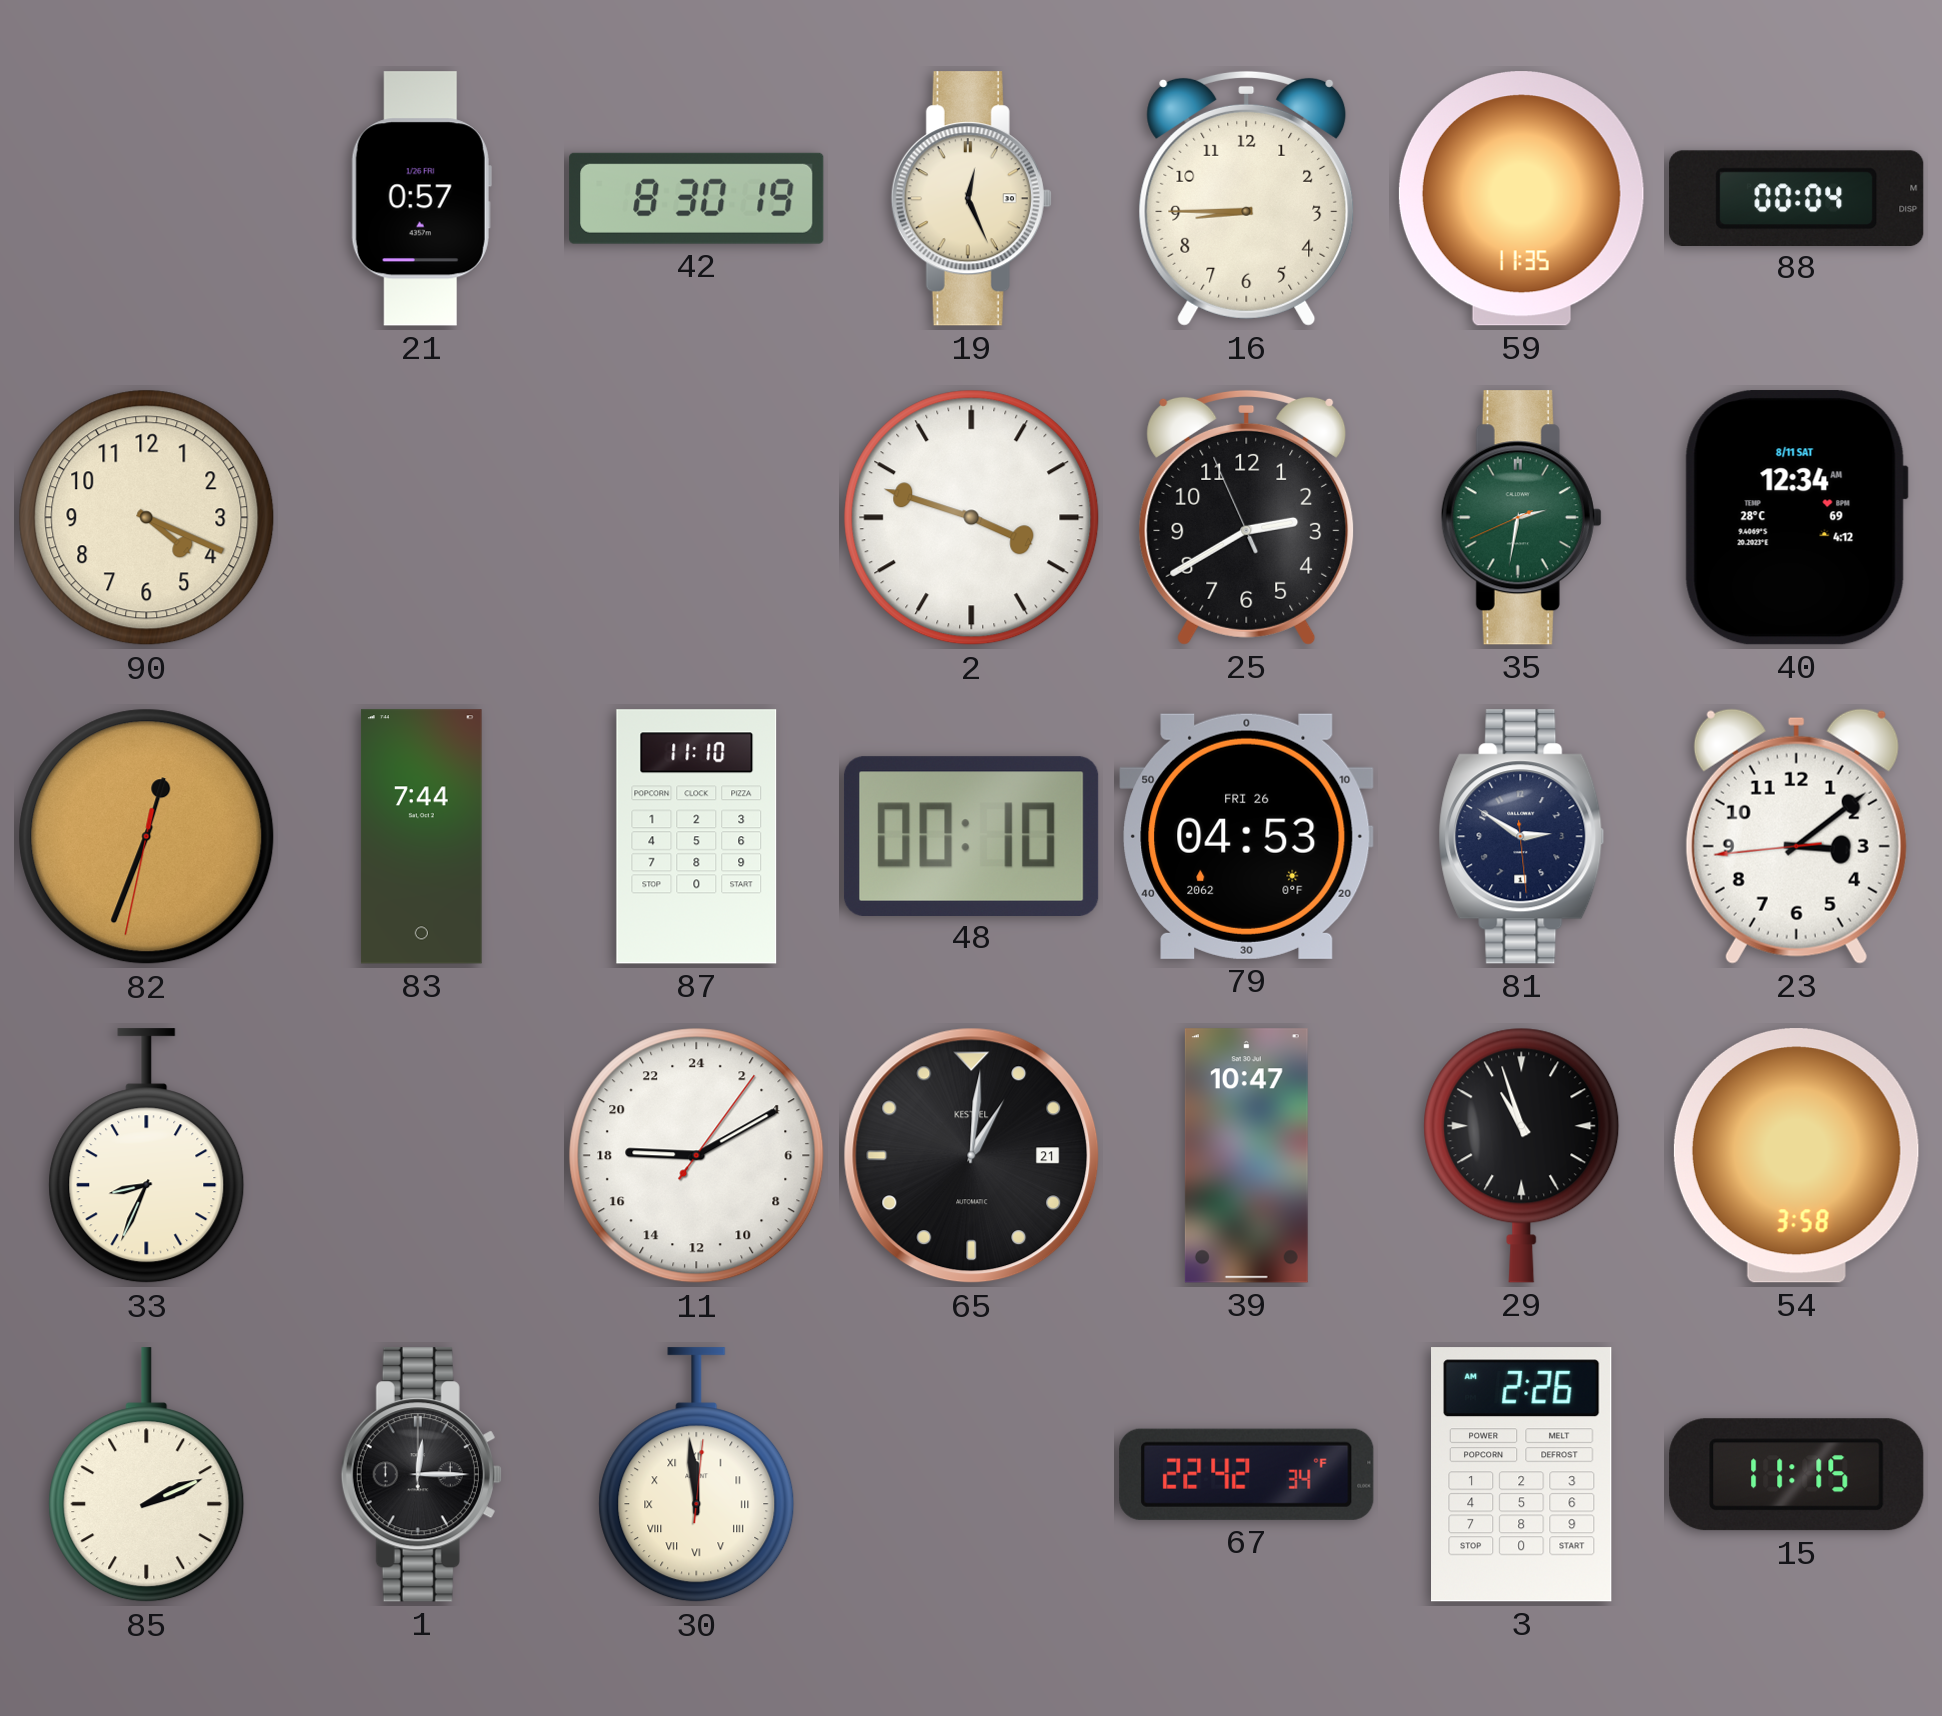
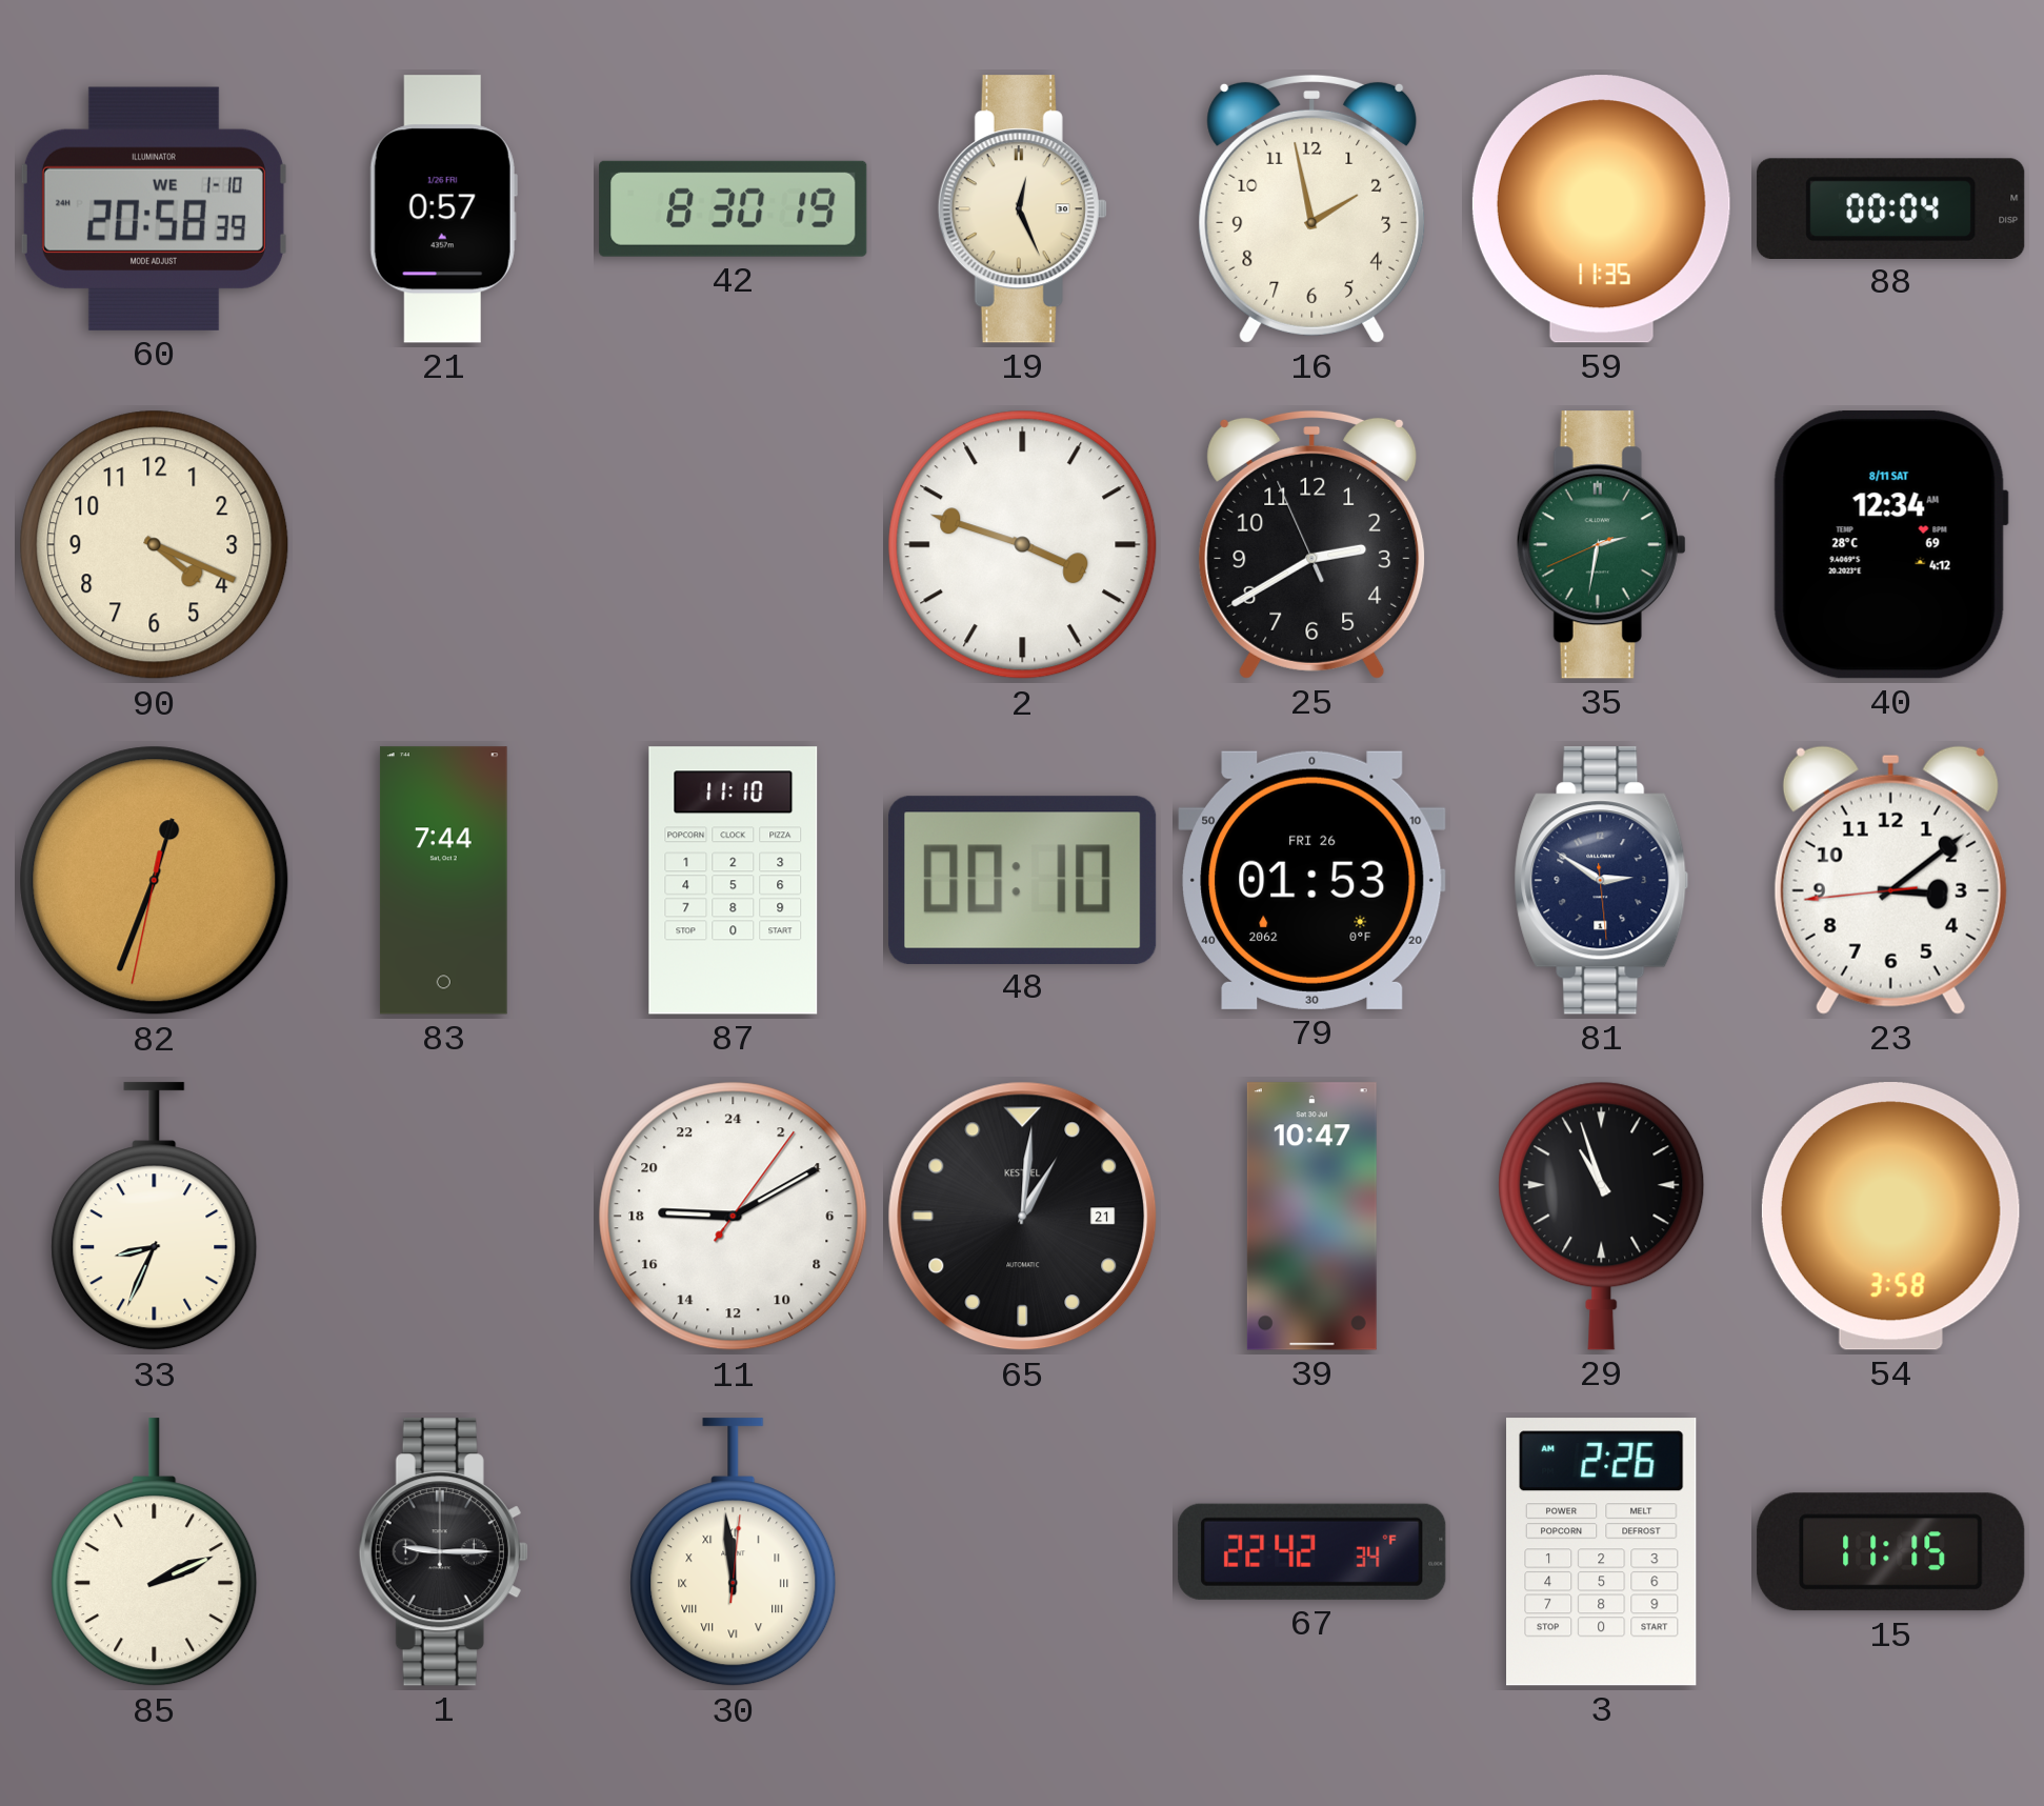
60: none -> 20:58
16: 8:45 -> 1:58
79: 04:53 -> 01:53
1: 12:15 -> 9:15
